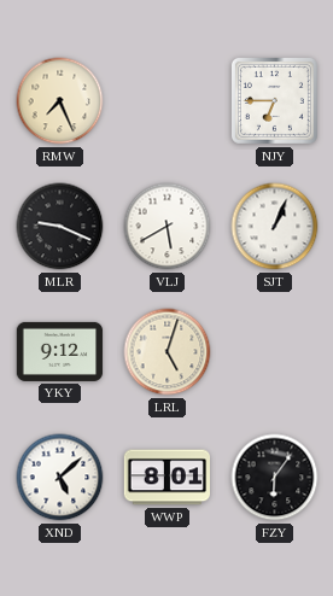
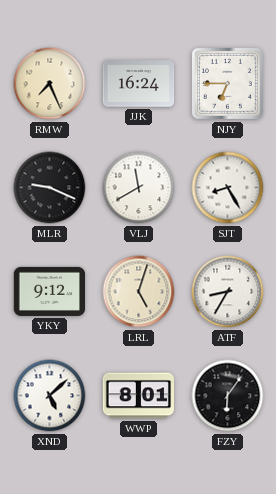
JJK: none -> 16:24
VLJ: 5:40 -> 11:40
SJT: 1:04 -> 8:25
ATF: none -> 8:35
